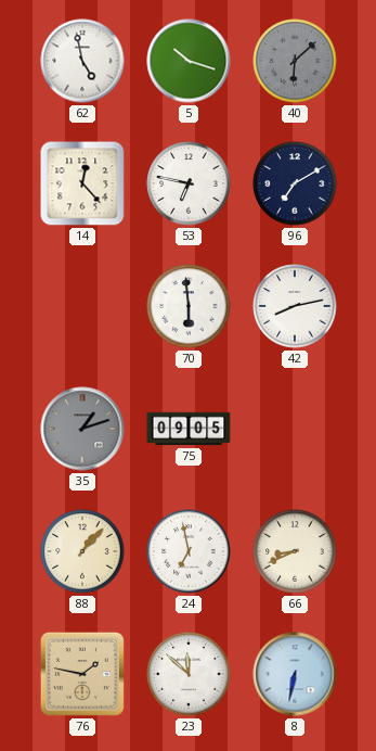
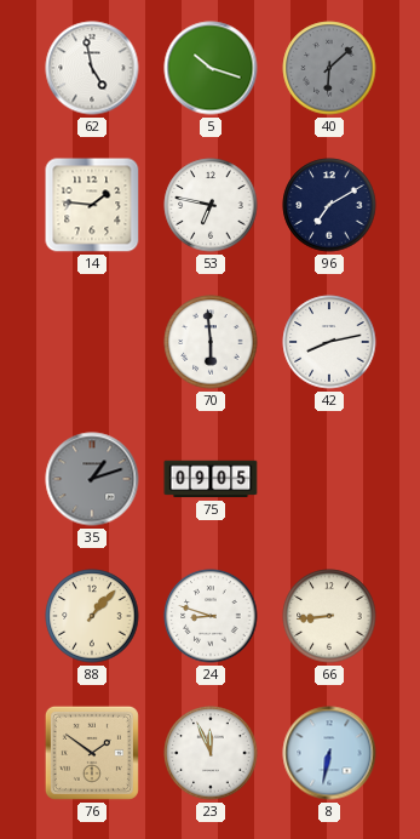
14: 12:23 -> 1:46
24: 6:58 -> 8:48
66: 8:41 -> 8:44
76: 1:47 -> 1:51
23: 11:52 -> 11:56
